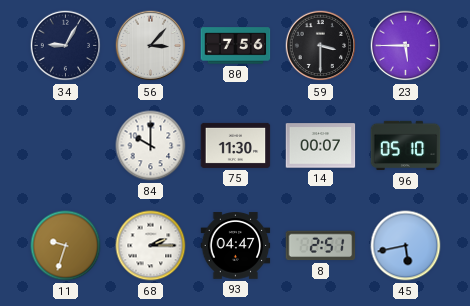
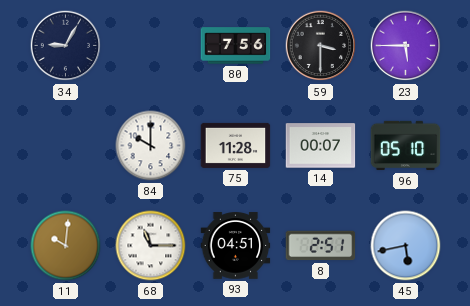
56: 3:07 -> none
75: 11:30 -> 11:28
11: 9:33 -> 10:01
68: 2:15 -> 11:15
93: 04:47 -> 04:51
